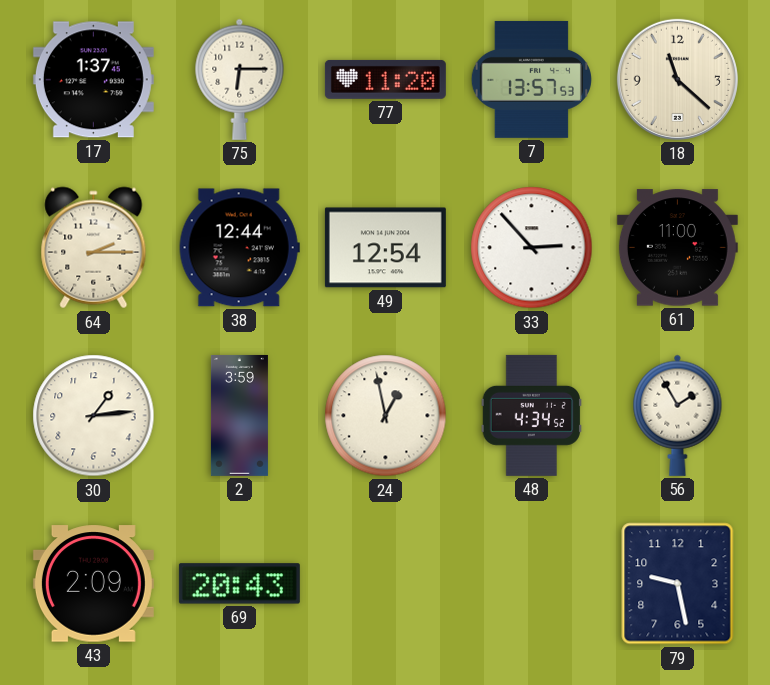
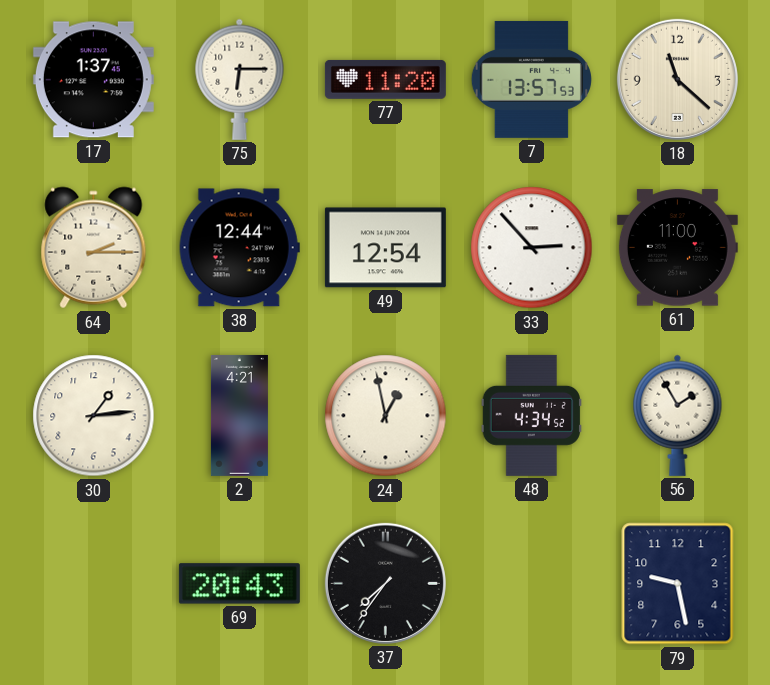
2: 3:59 -> 4:21
43: 2:09 -> none
37: none -> 7:36
